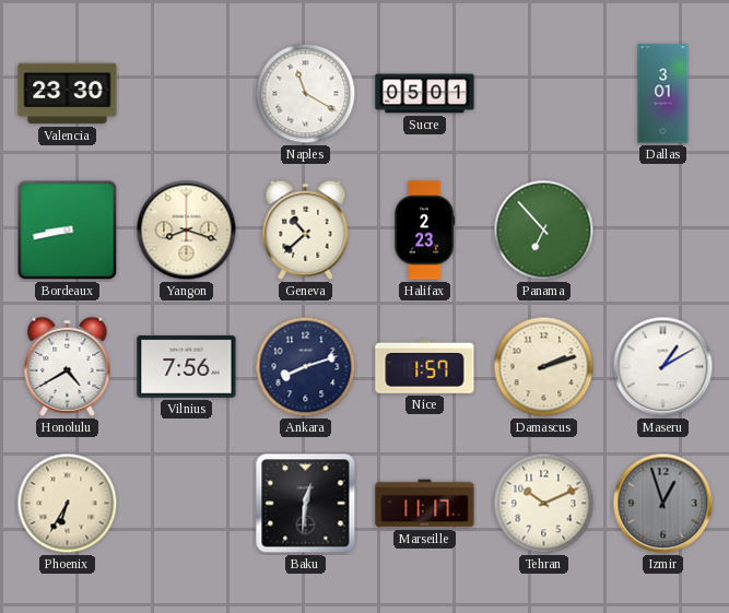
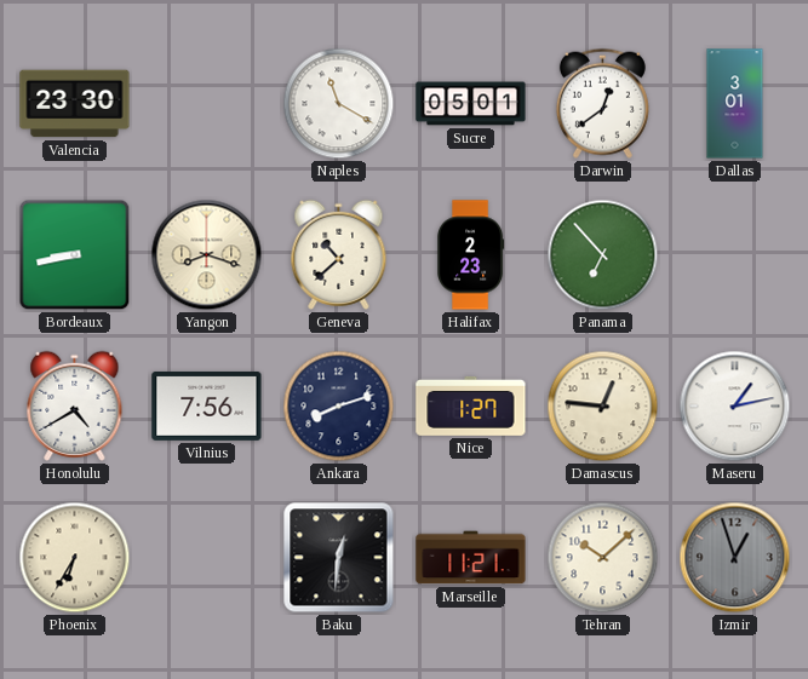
Darwin: none -> 12:39
Nice: 1:57 -> 1:27
Damascus: 2:12 -> 12:46
Maseru: 1:10 -> 1:13
Marseille: 11:17 -> 11:21
Tehran: 10:11 -> 10:08
